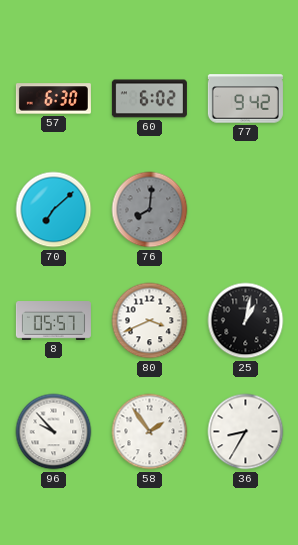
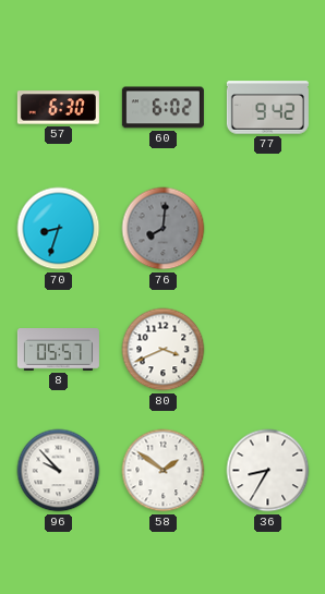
70: 7:08 -> 8:33
25: 1:02 -> none
58: 1:54 -> 1:51
